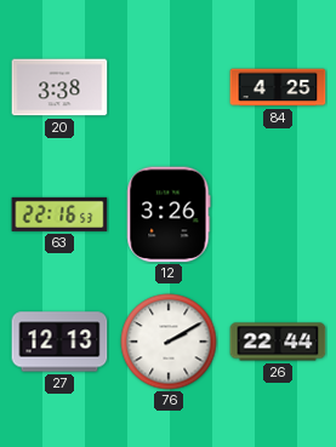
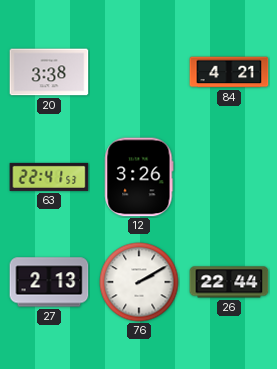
84: 4:25 -> 4:21
63: 22:16 -> 22:41
27: 12:13 -> 2:13
